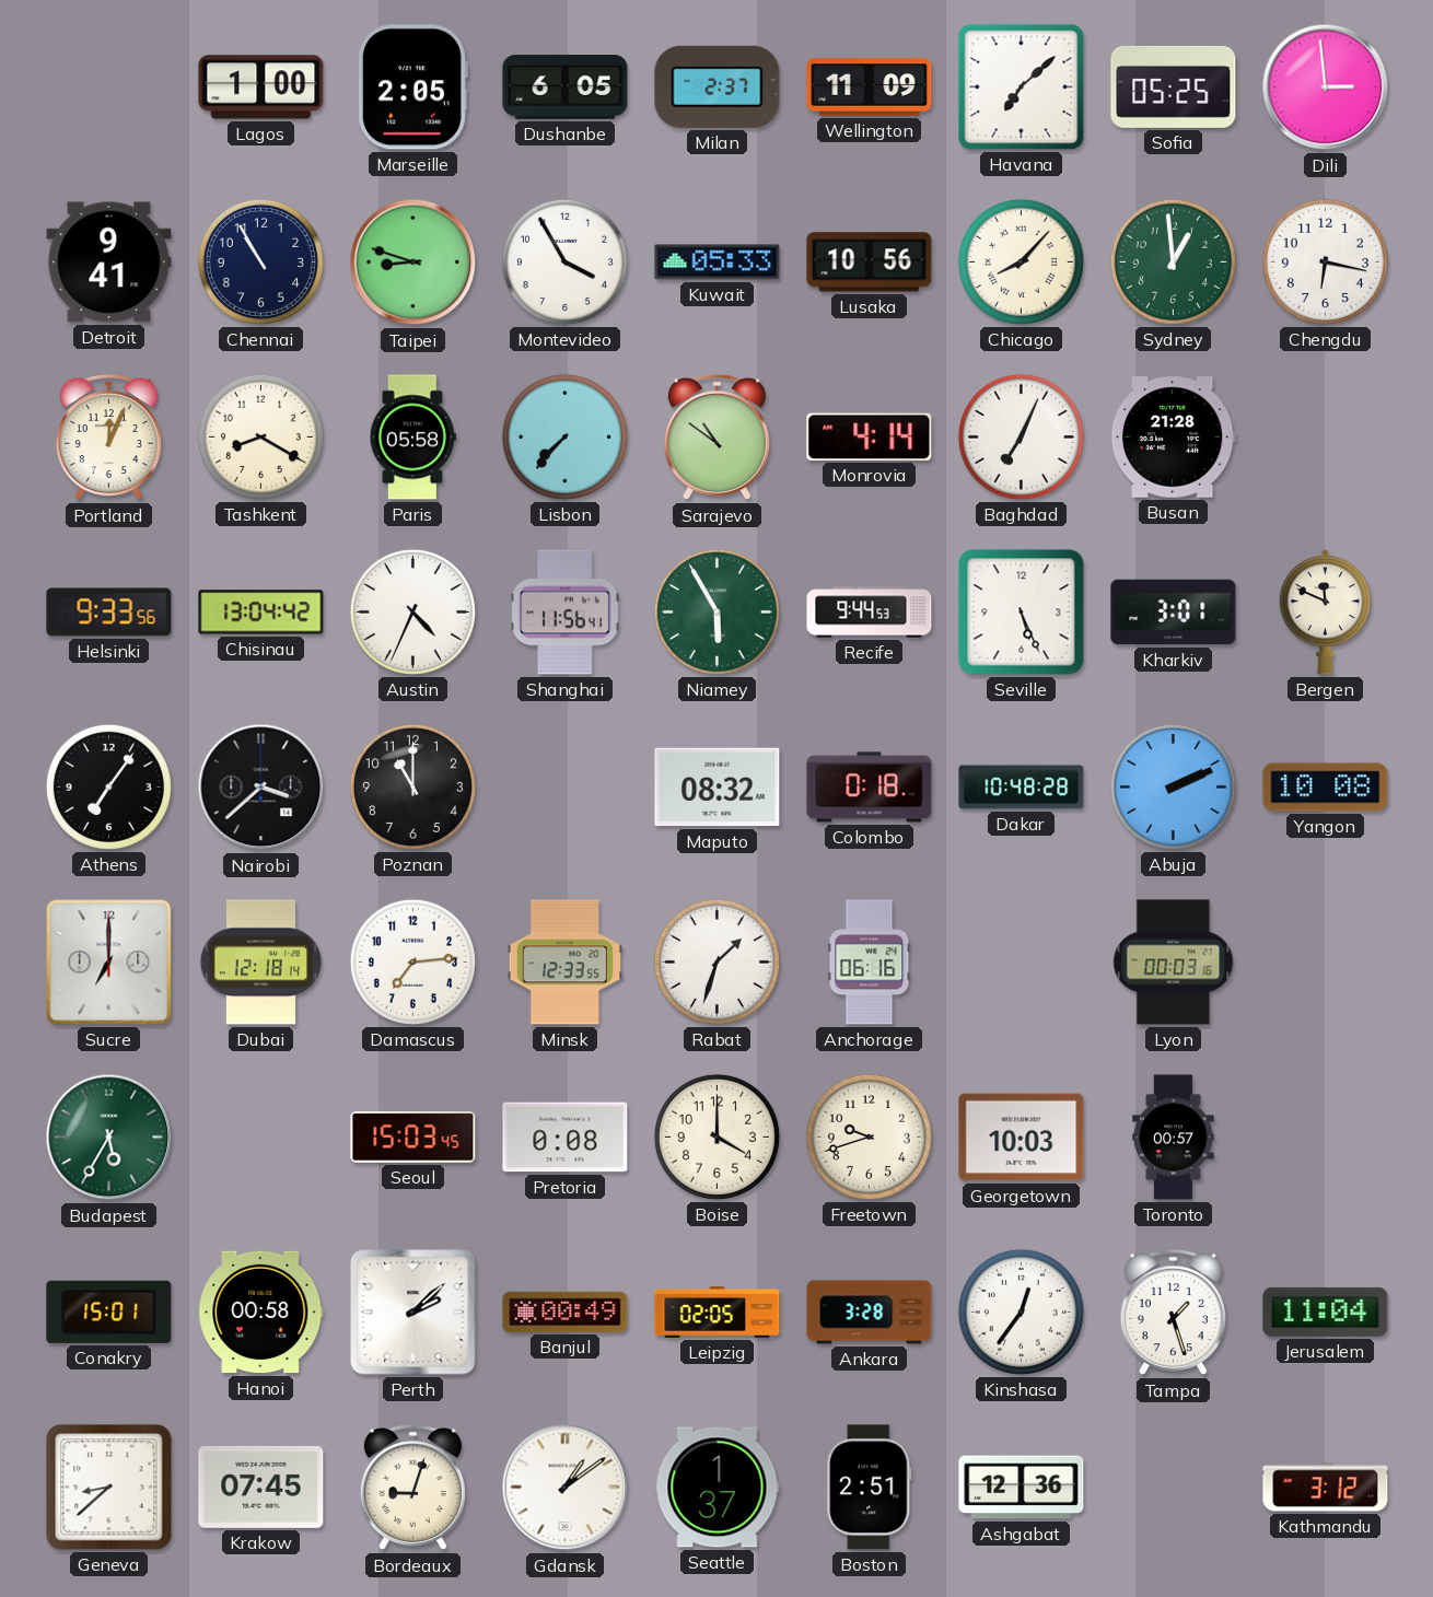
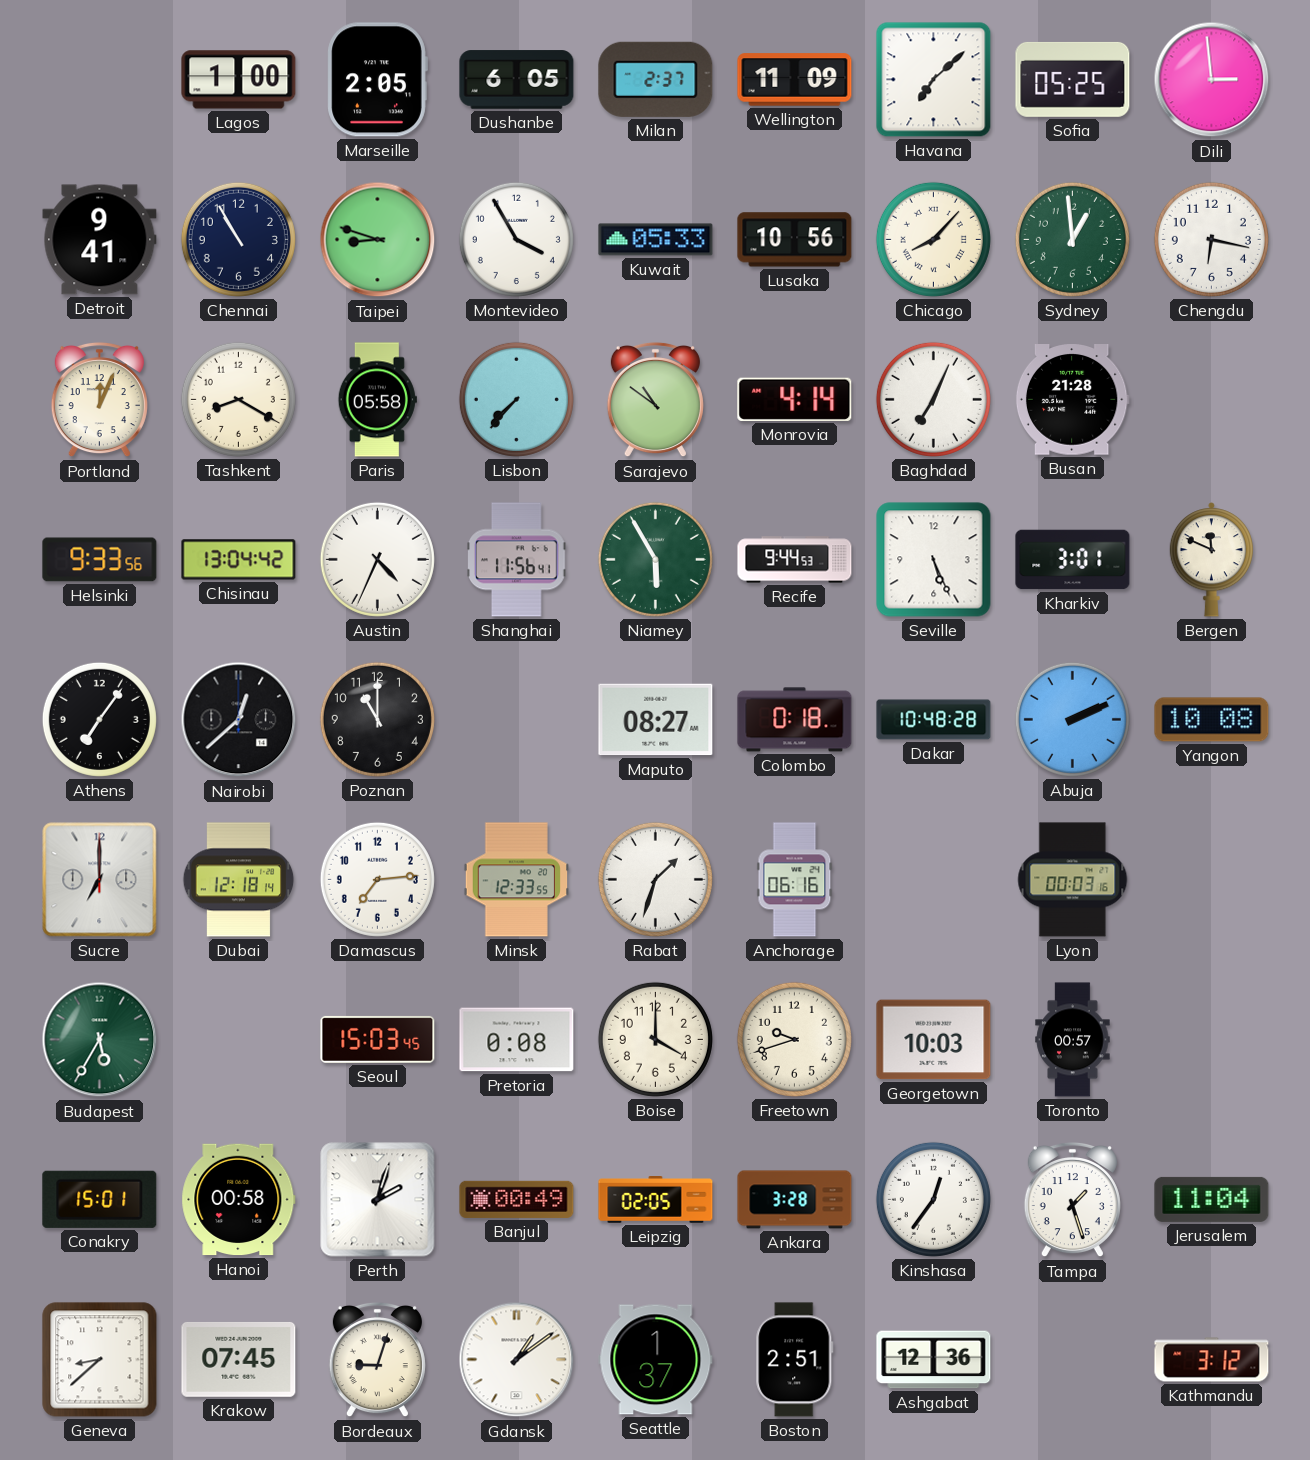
Nairobi: 3:38 -> 12:38
Maputo: 08:32 -> 08:27
Perth: 2:08 -> 2:03
